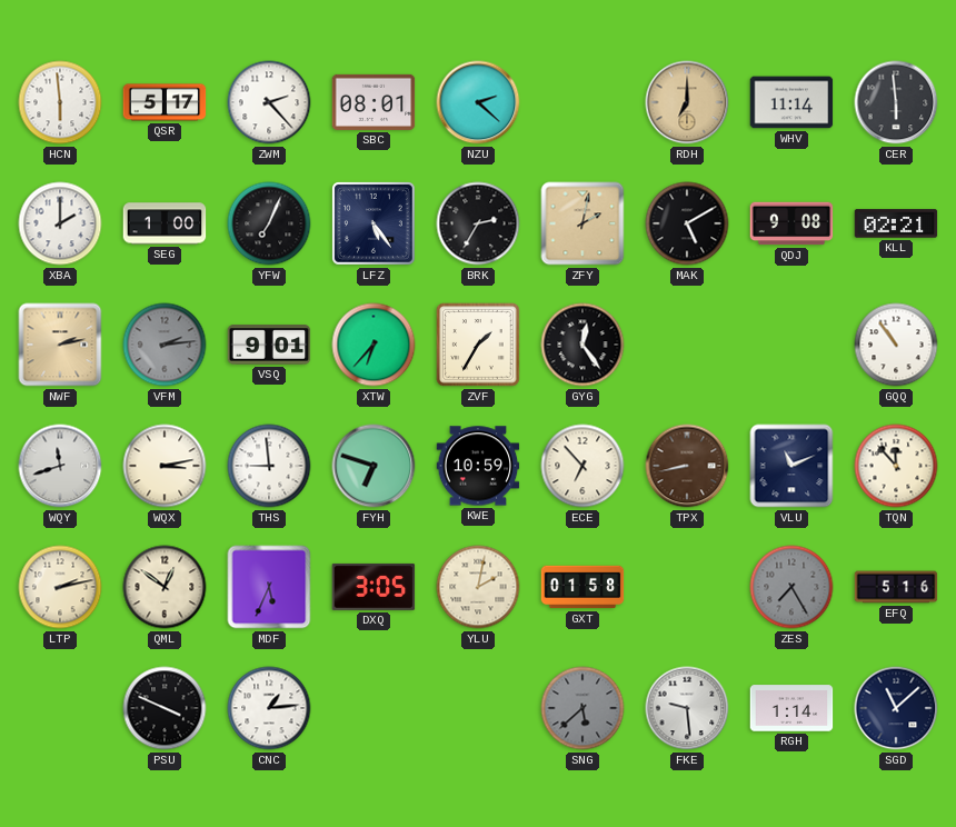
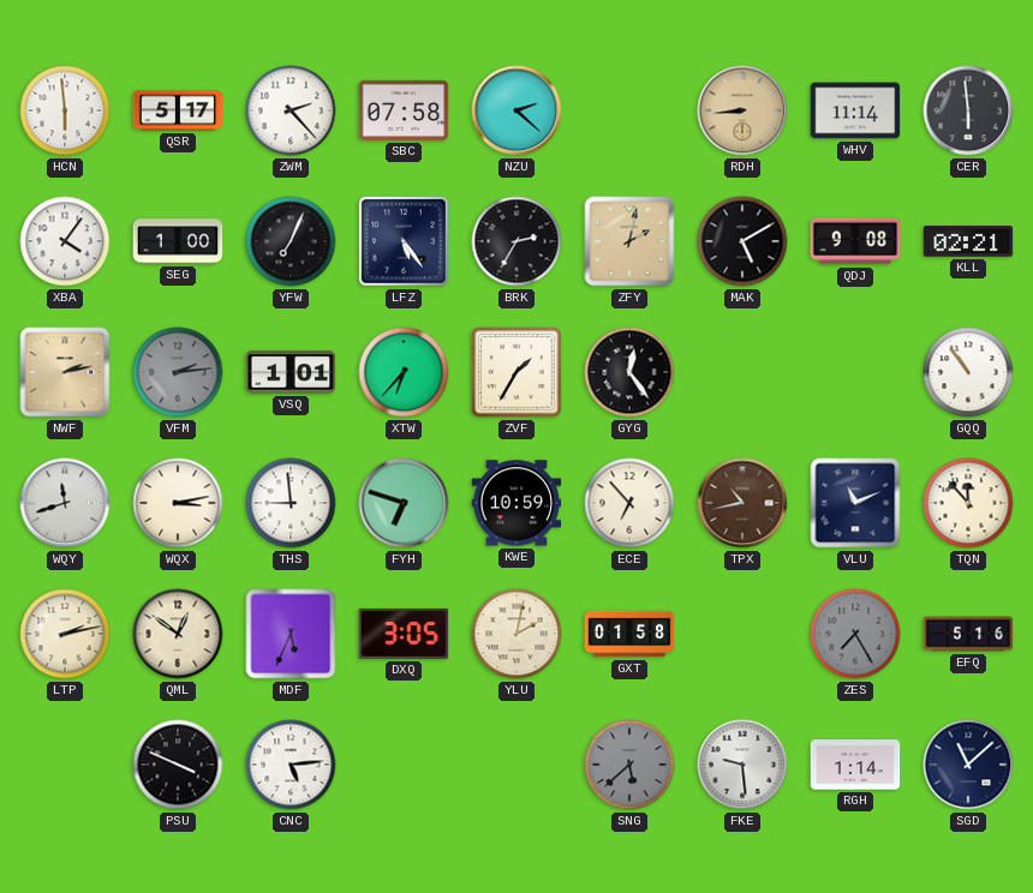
SBC: 08:01 -> 07:58
RDH: 7:00 -> 8:44
XBA: 2:00 -> 4:06
VSQ: 9:01 -> 1:01
TPX: 8:43 -> 10:43
CNC: 1:14 -> 5:14
